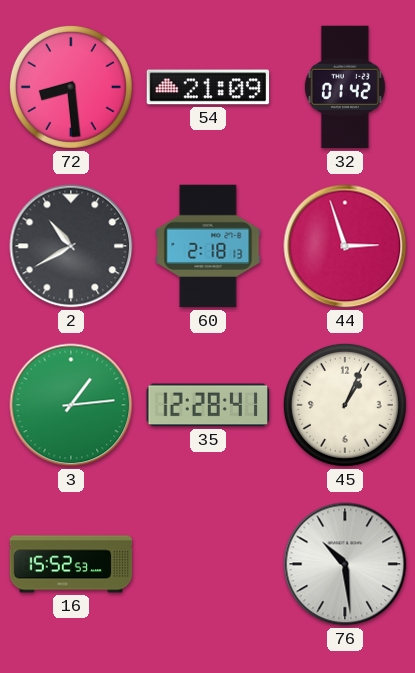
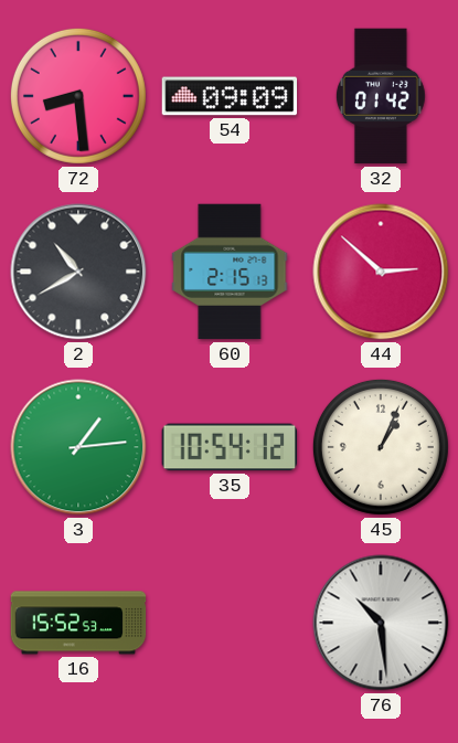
54: 21:09 -> 09:09
60: 2:18 -> 2:15
44: 2:57 -> 2:52
35: 12:28 -> 10:54
